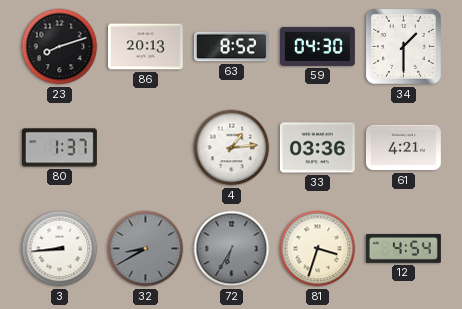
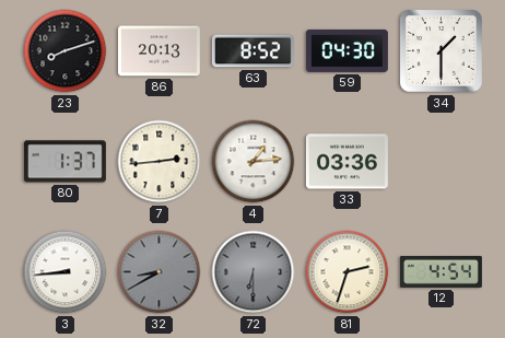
7: none -> 2:44
61: 4:21 -> none
72: 6:35 -> 6:30
81: 3:33 -> 2:33
